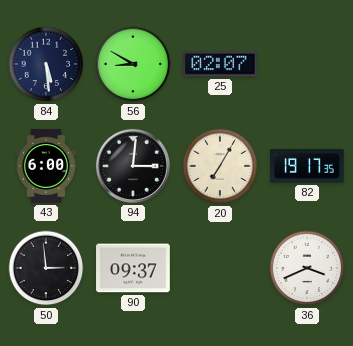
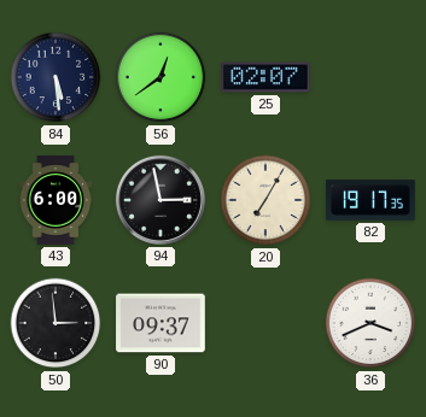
56: 8:50 -> 12:39
94: 3:01 -> 2:58
